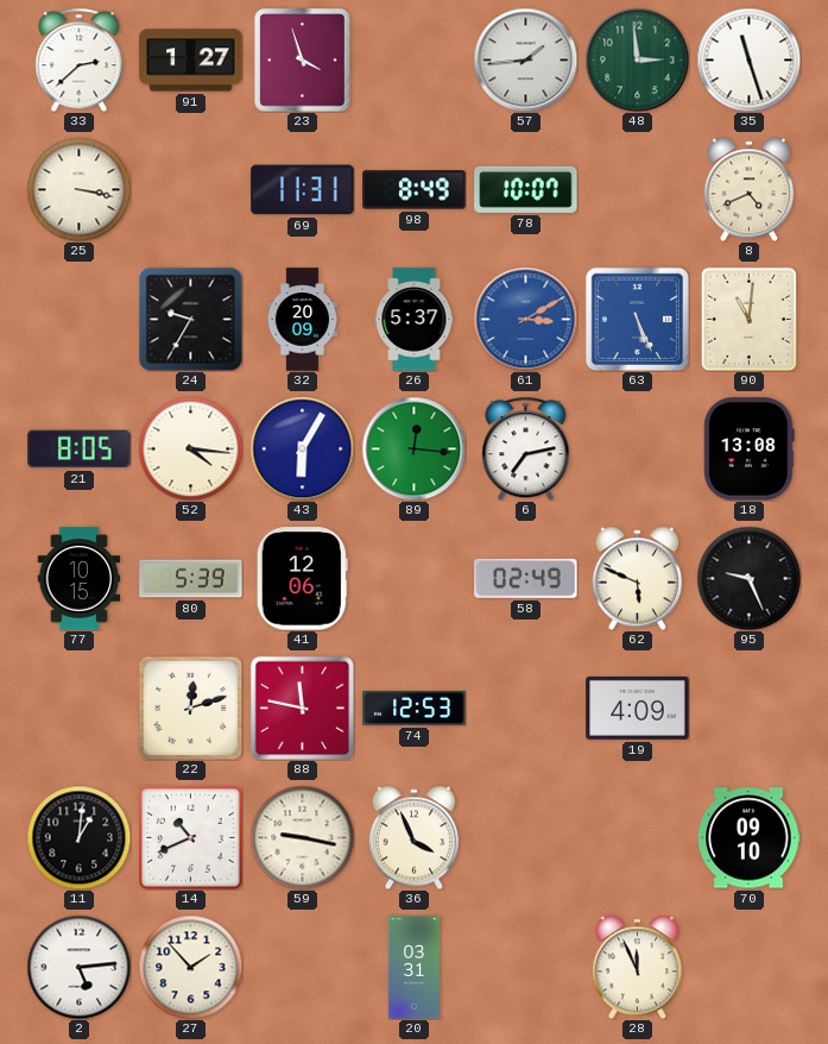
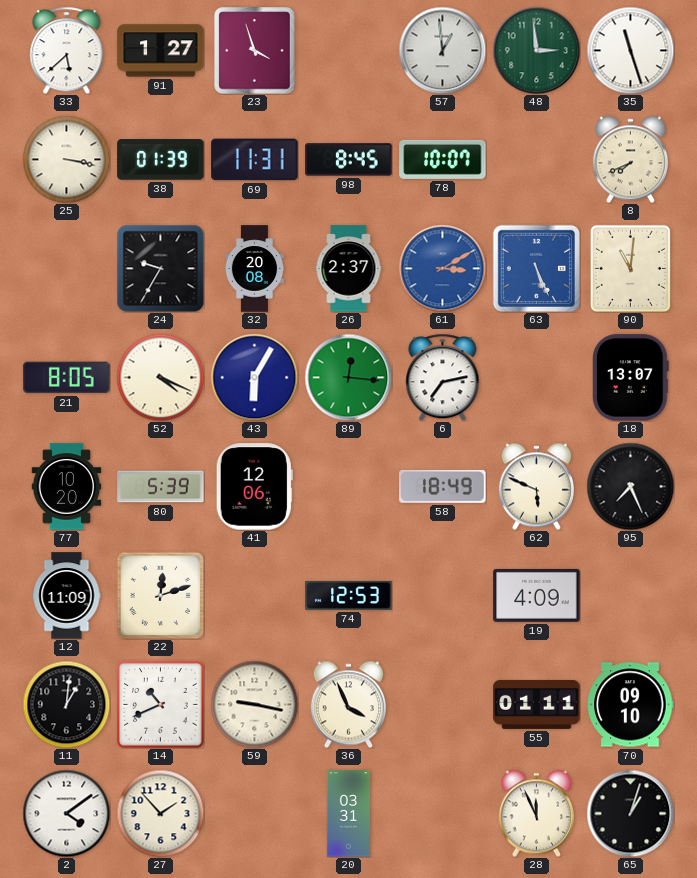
33: 2:38 -> 5:38
57: 1:44 -> 12:59
38: none -> 01:39
98: 8:49 -> 8:45
8: 4:41 -> 7:41
32: 20:09 -> 20:08
26: 5:37 -> 2:37
52: 4:16 -> 4:19
18: 13:08 -> 13:07
77: 10:15 -> 10:20
58: 02:49 -> 18:49
95: 9:26 -> 7:26
12: none -> 11:09
88: 11:47 -> none
55: none -> 01:11
2: 5:14 -> 4:09
65: none -> 1:03
